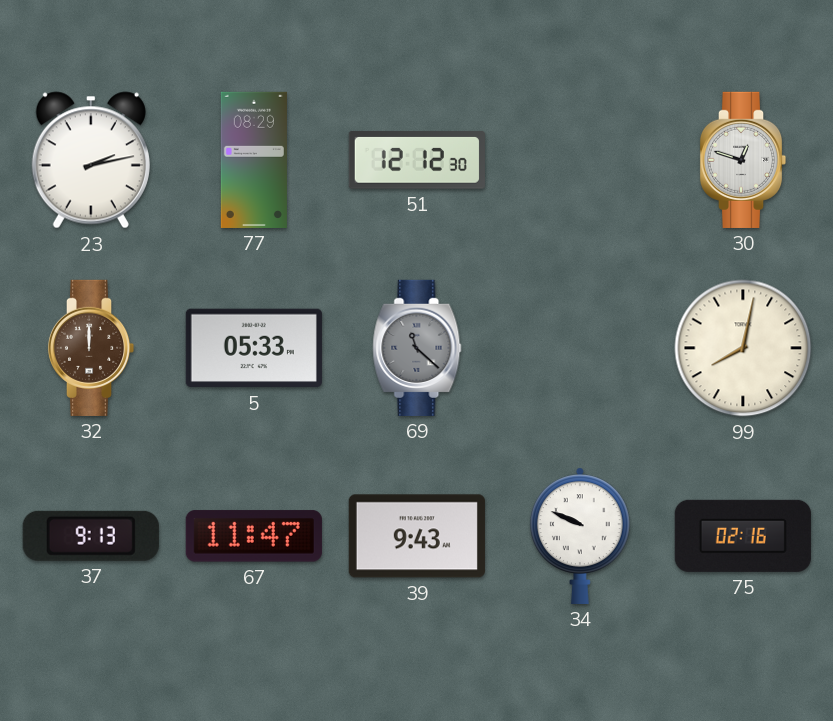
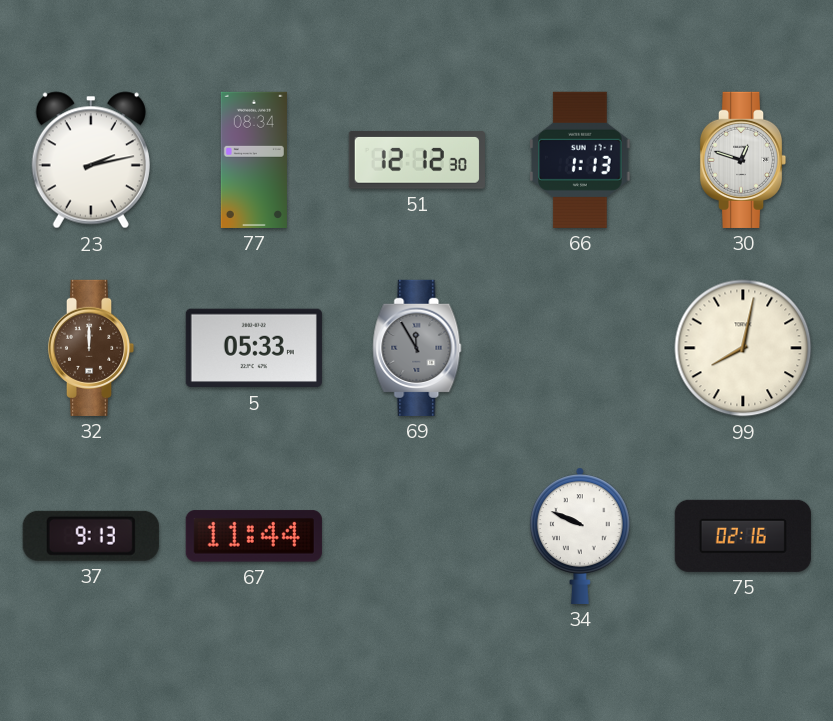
77: 08:29 -> 08:34
66: none -> 1:13
69: 11:22 -> 11:55
67: 11:47 -> 11:44
39: 9:43 -> none
